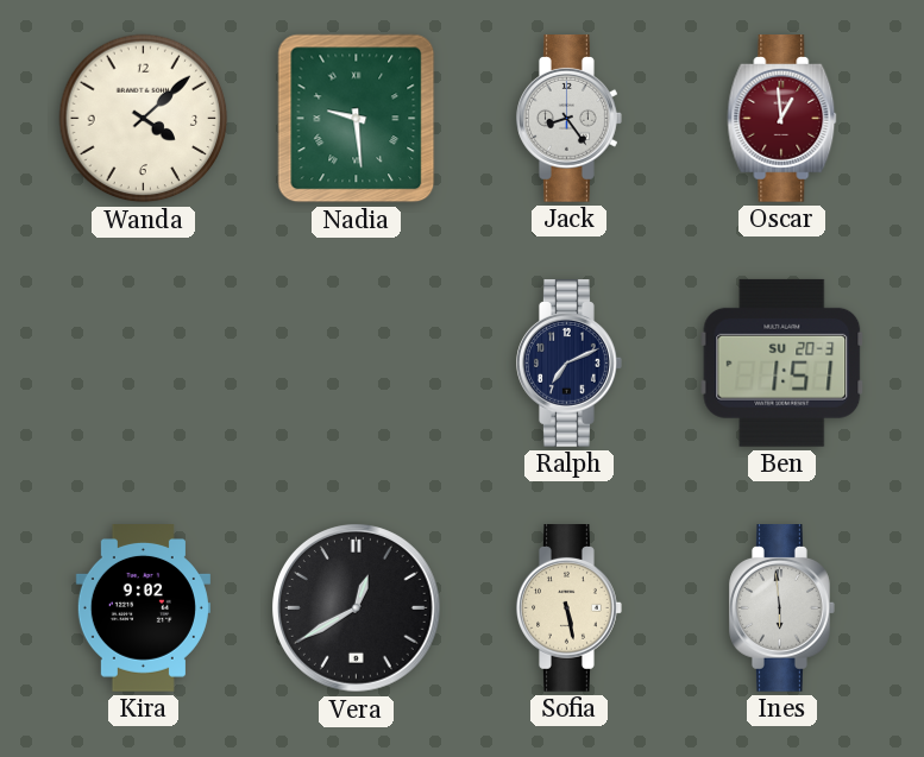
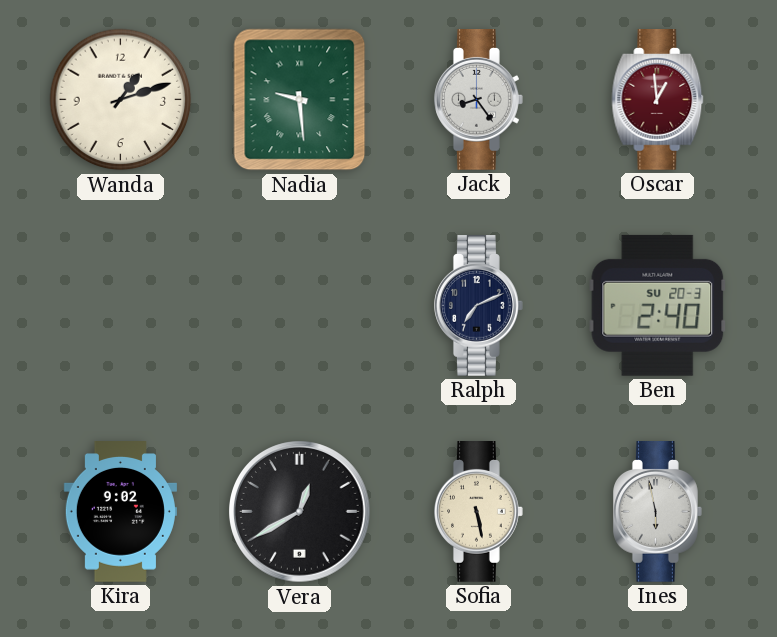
Wanda: 4:08 -> 1:12
Ben: 1:51 -> 2:40
Ines: 5:59 -> 5:58
